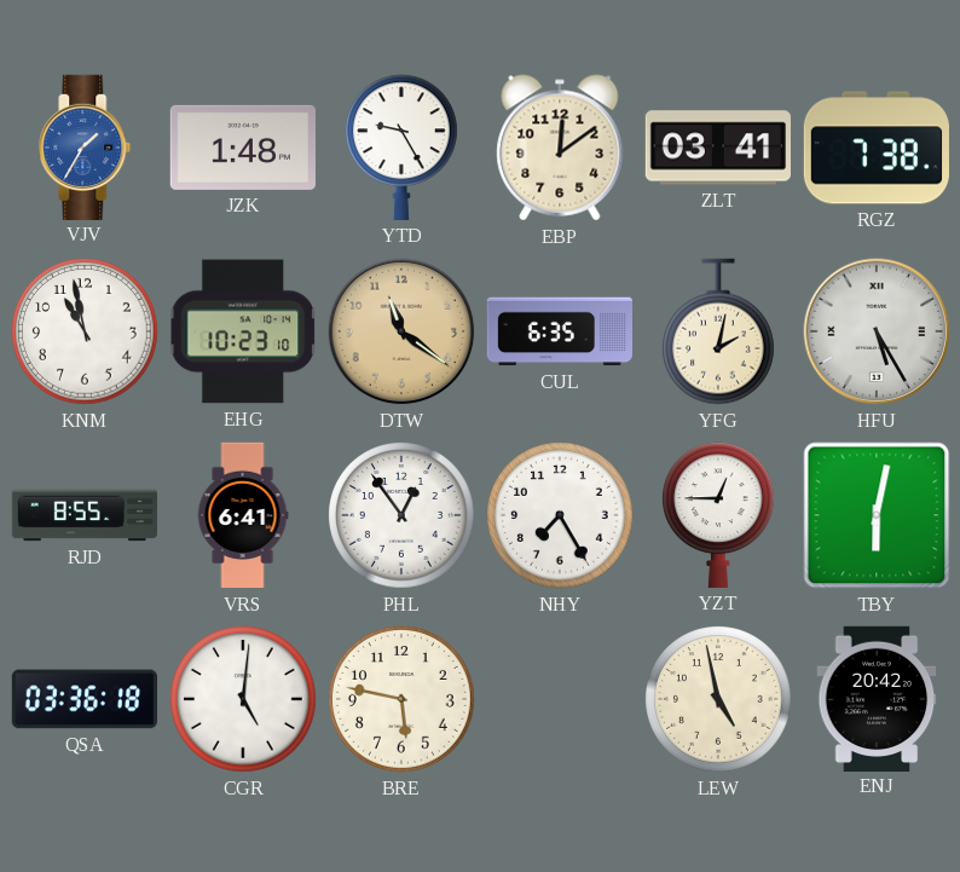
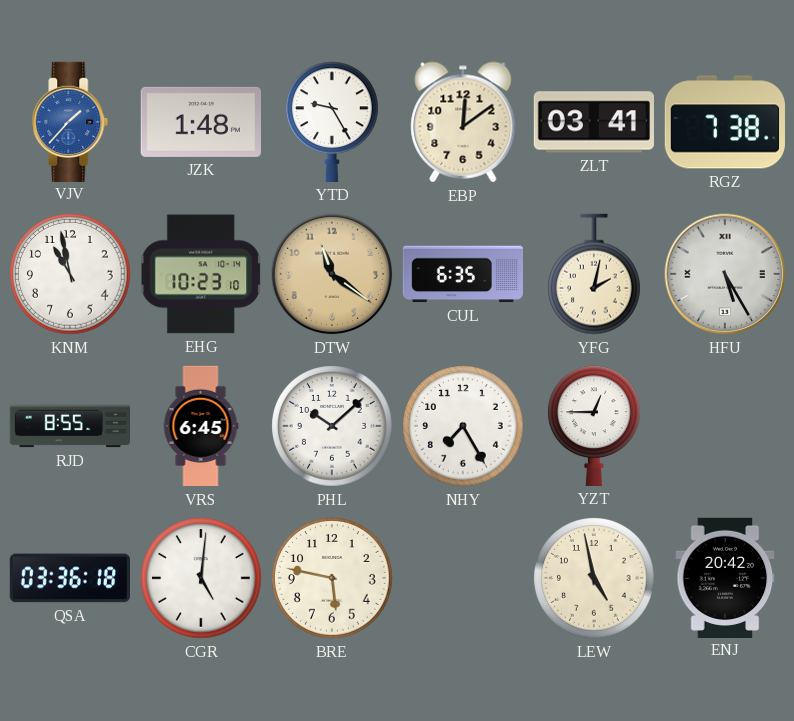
VJV: 1:35 -> 1:37
VRS: 6:41 -> 6:45
PHL: 12:54 -> 10:08
TBY: 6:02 -> none
